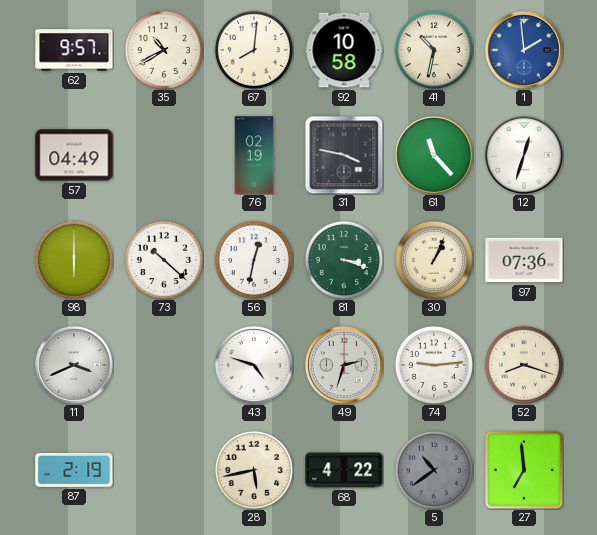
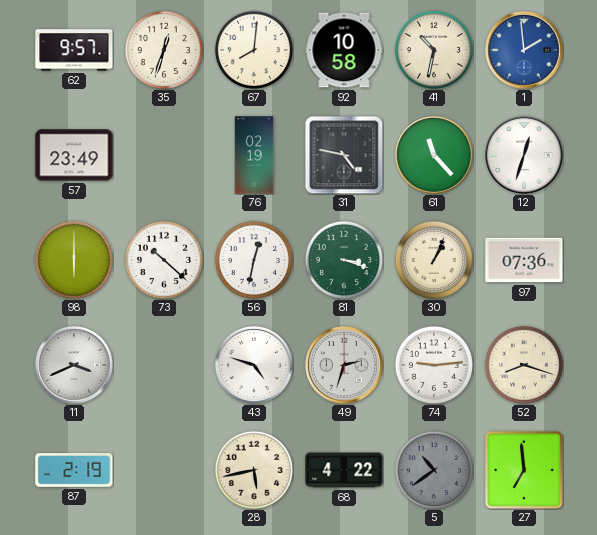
35: 10:40 -> 12:33
57: 04:49 -> 23:49
31: 3:47 -> 4:47
